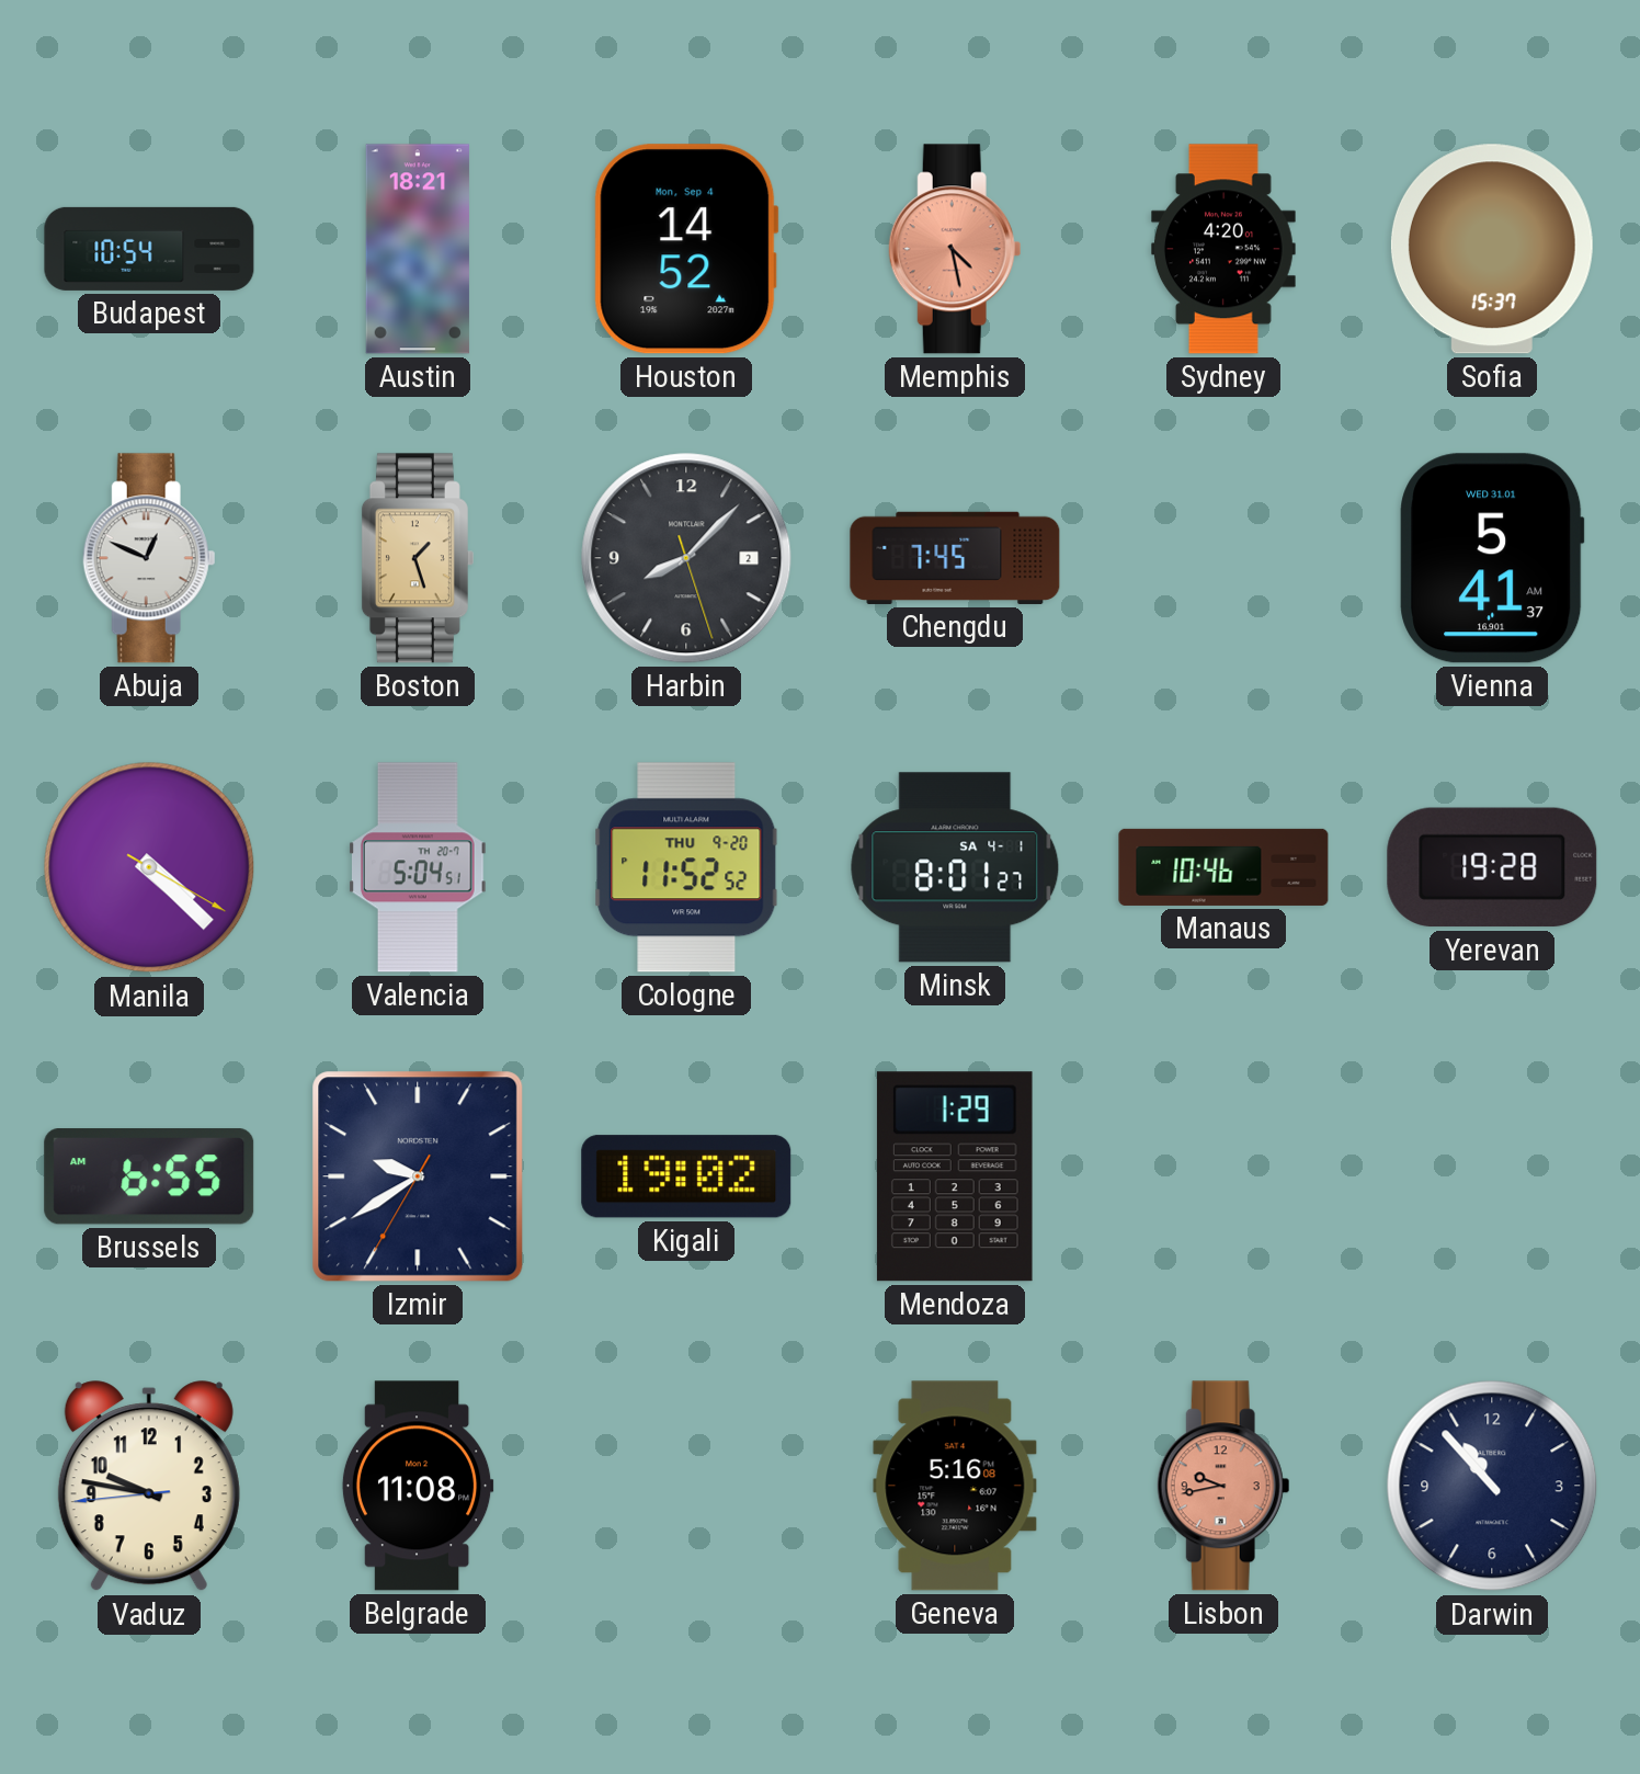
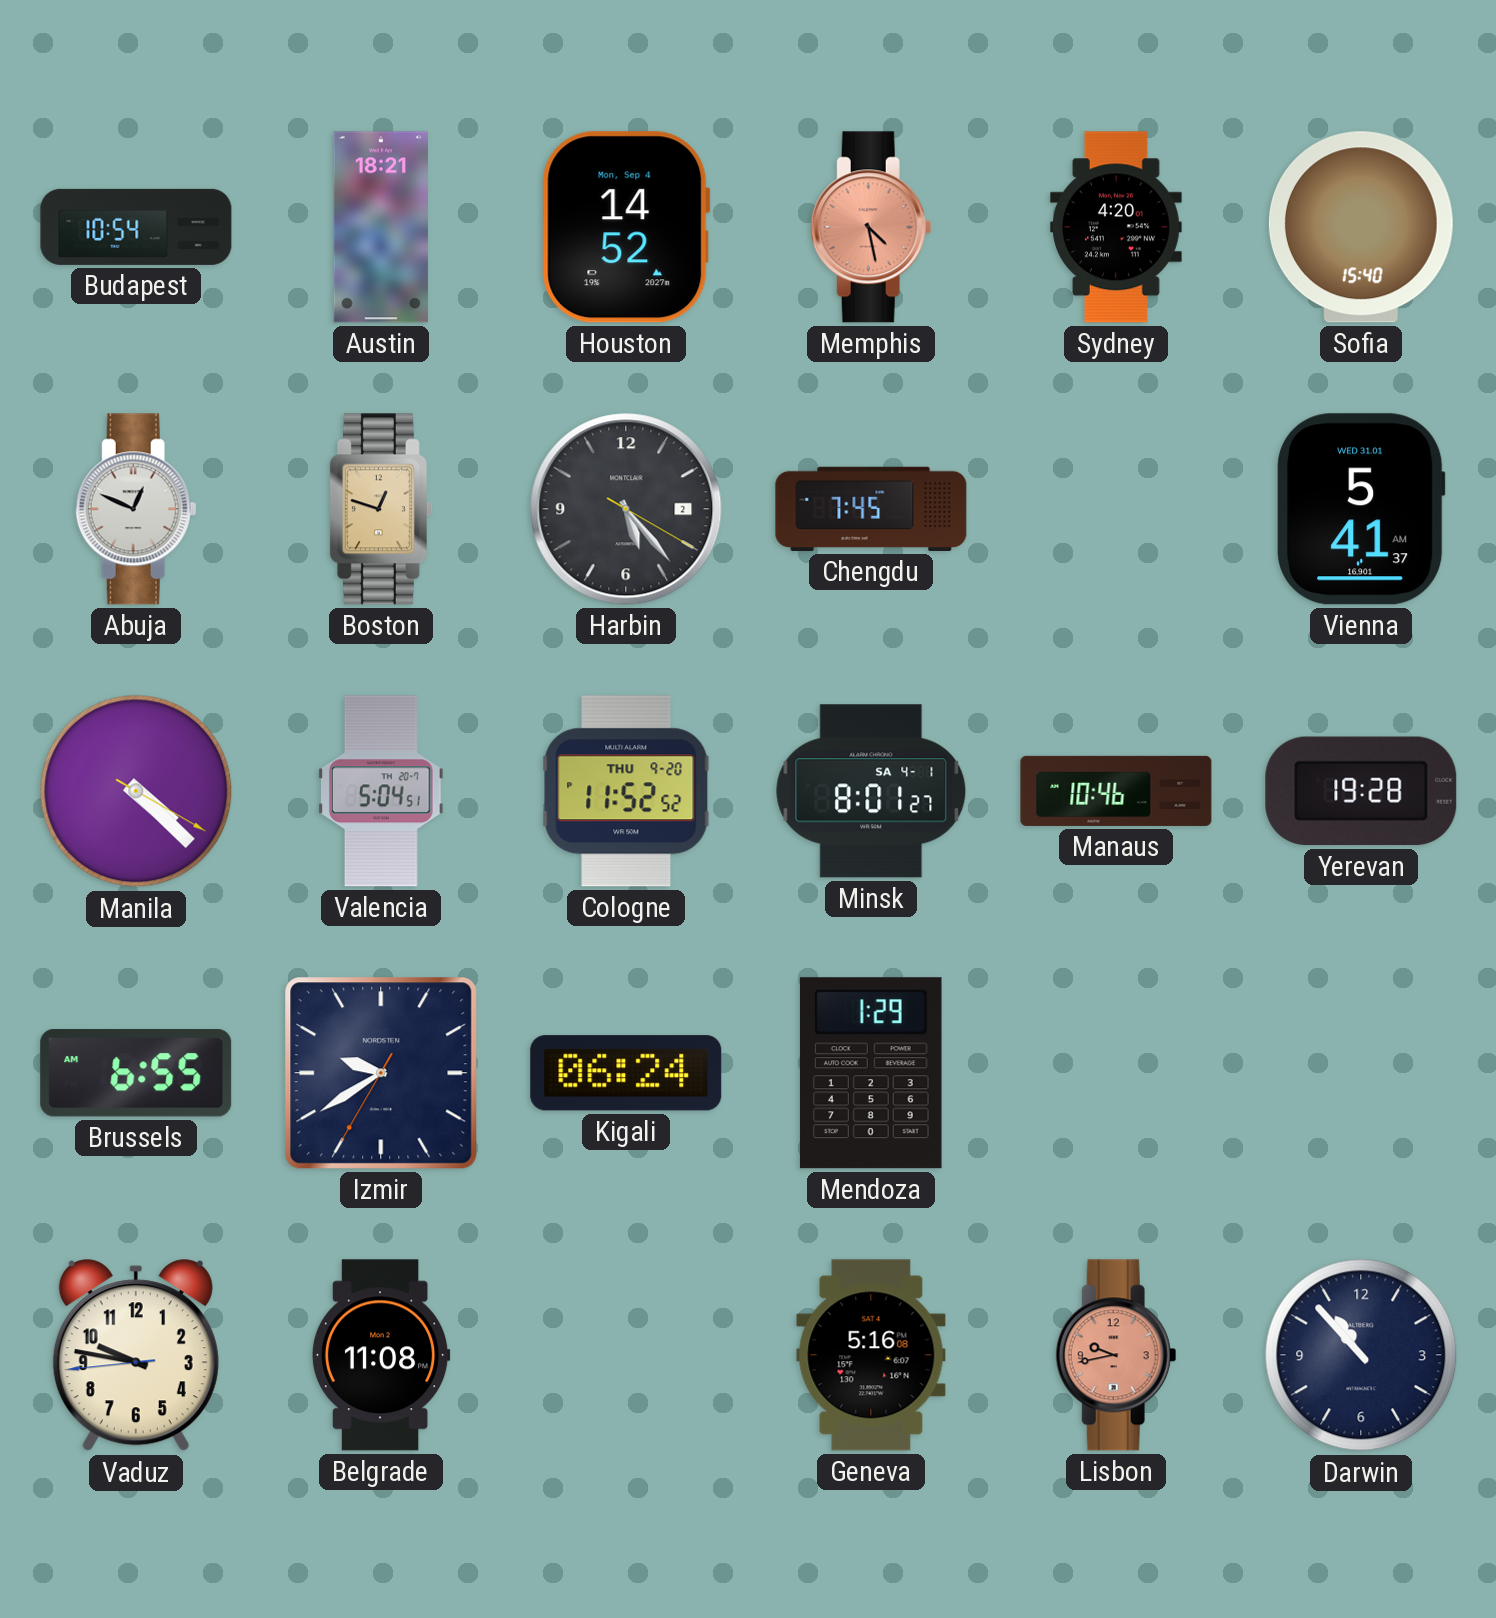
Sofia: 15:37 -> 15:40
Boston: 1:27 -> 12:48
Harbin: 8:07 -> 5:23
Kigali: 19:02 -> 06:24
